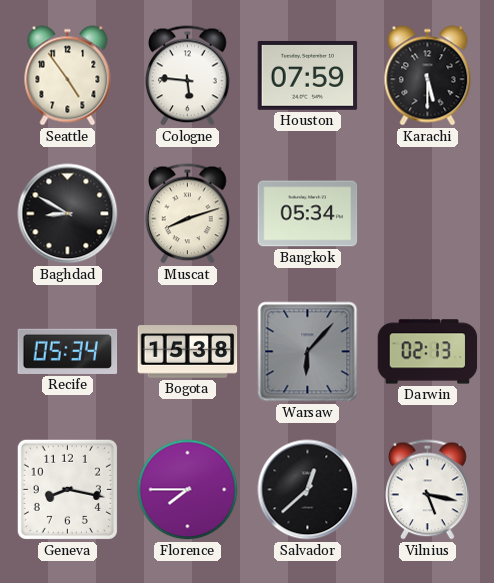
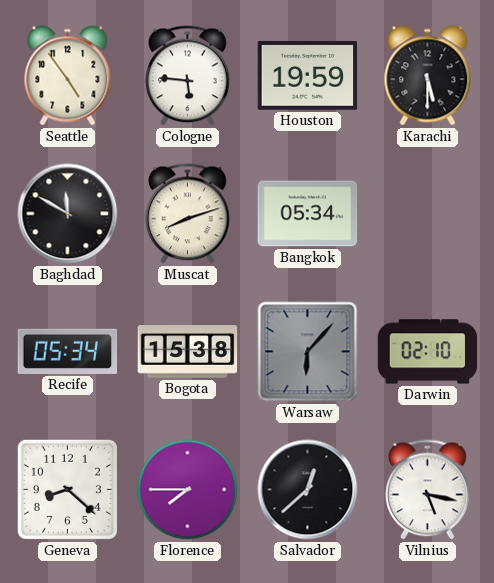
Houston: 07:59 -> 19:59
Baghdad: 8:50 -> 11:50
Darwin: 02:13 -> 02:10
Geneva: 8:17 -> 8:22
